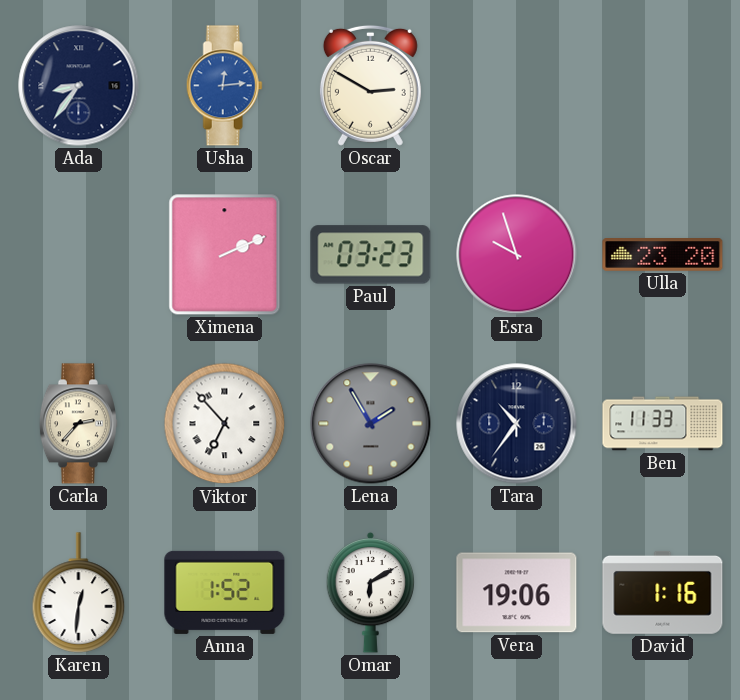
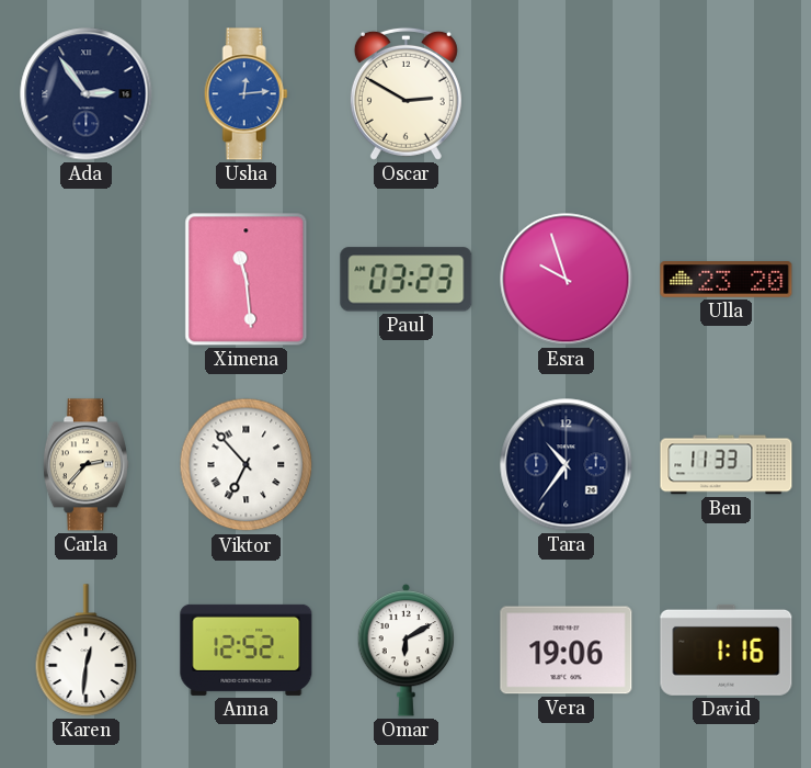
Ada: 8:36 -> 2:54
Ximena: 2:11 -> 11:29
Lena: 1:55 -> none
Anna: 1:52 -> 12:52
